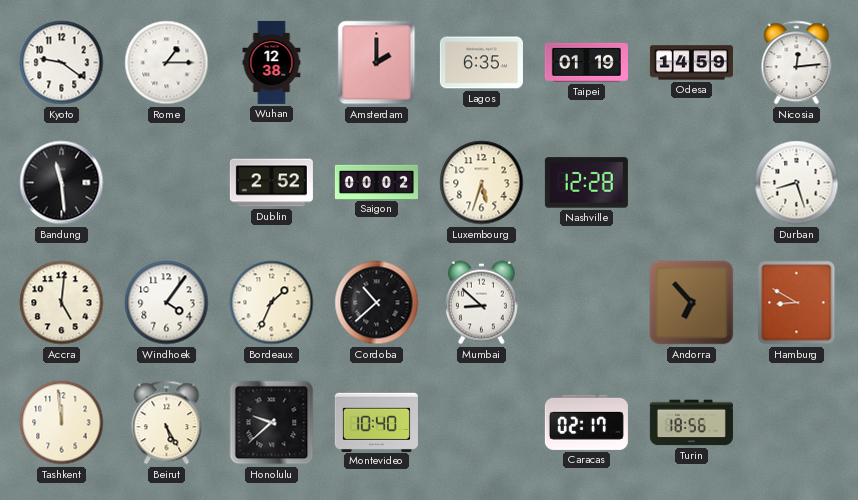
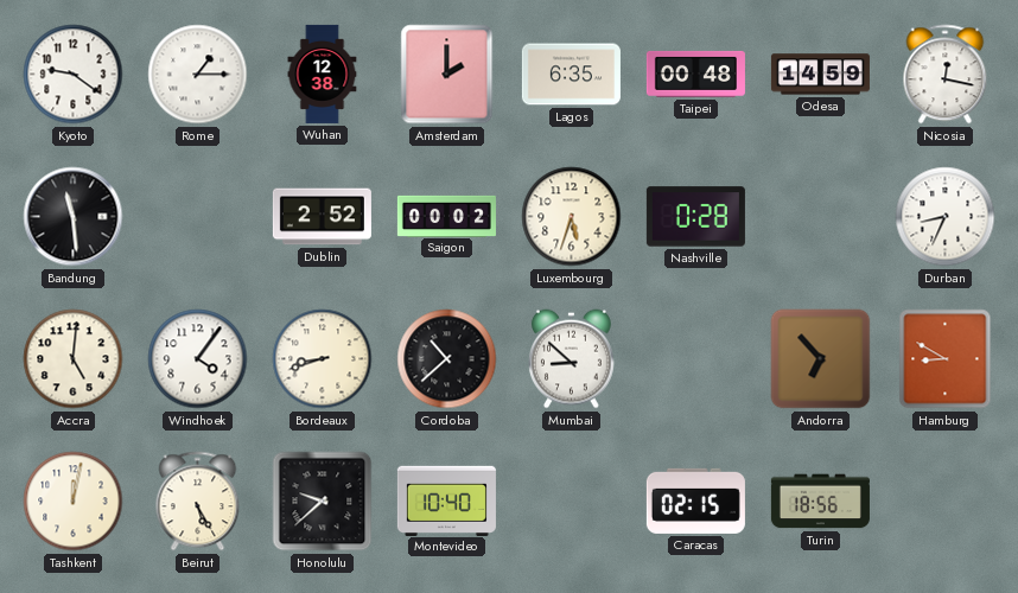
Taipei: 01:19 -> 00:48
Nicosia: 12:14 -> 12:17
Nashville: 12:28 -> 0:28
Durban: 8:27 -> 8:34
Bordeaux: 1:34 -> 8:42
Tashkent: 11:59 -> 12:02
Caracas: 02:17 -> 02:15
